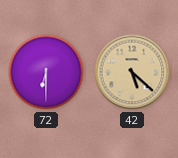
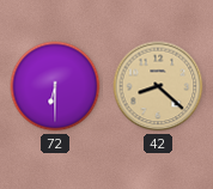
42: 5:22 -> 8:22
